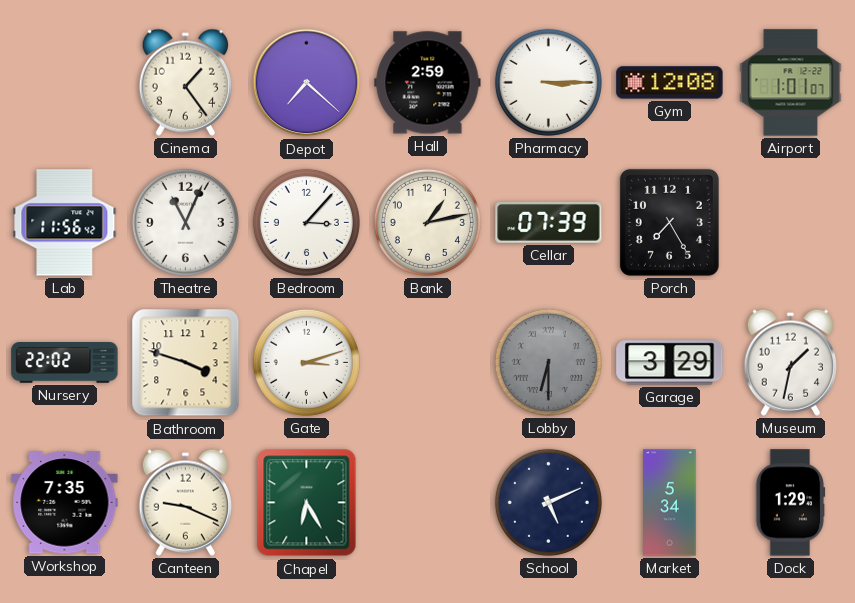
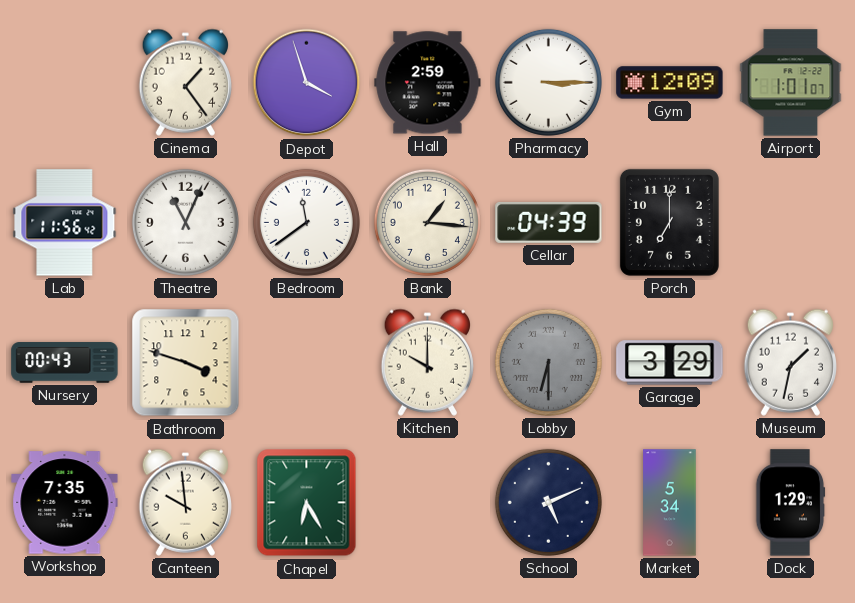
Depot: 7:22 -> 3:57
Gym: 12:08 -> 12:09
Bedroom: 3:07 -> 11:39
Bank: 1:13 -> 1:16
Cellar: 07:39 -> 04:39
Porch: 7:25 -> 7:00
Nursery: 22:02 -> 00:43
Gate: 3:12 -> none
Kitchen: none -> 10:00
Canteen: 9:19 -> 9:59
